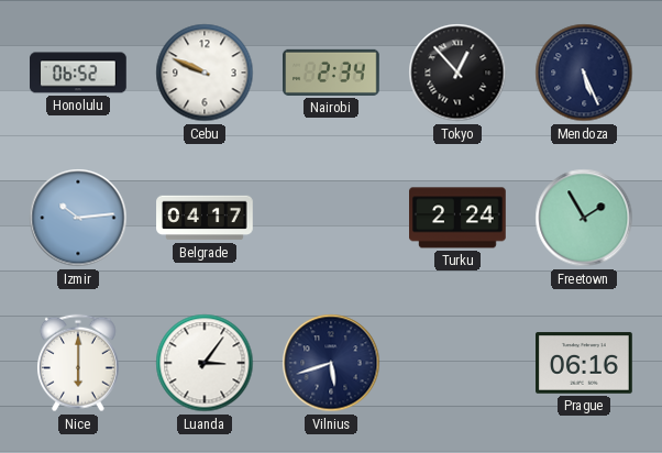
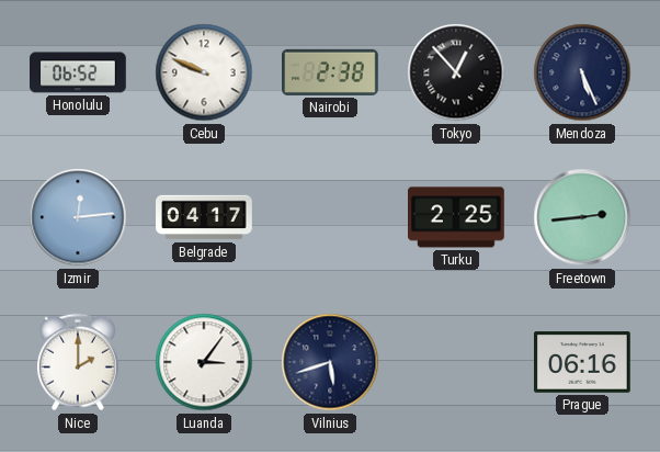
Nairobi: 2:34 -> 2:38
Izmir: 10:14 -> 12:14
Turku: 2:24 -> 2:25
Freetown: 1:55 -> 2:44
Nice: 6:00 -> 2:00
